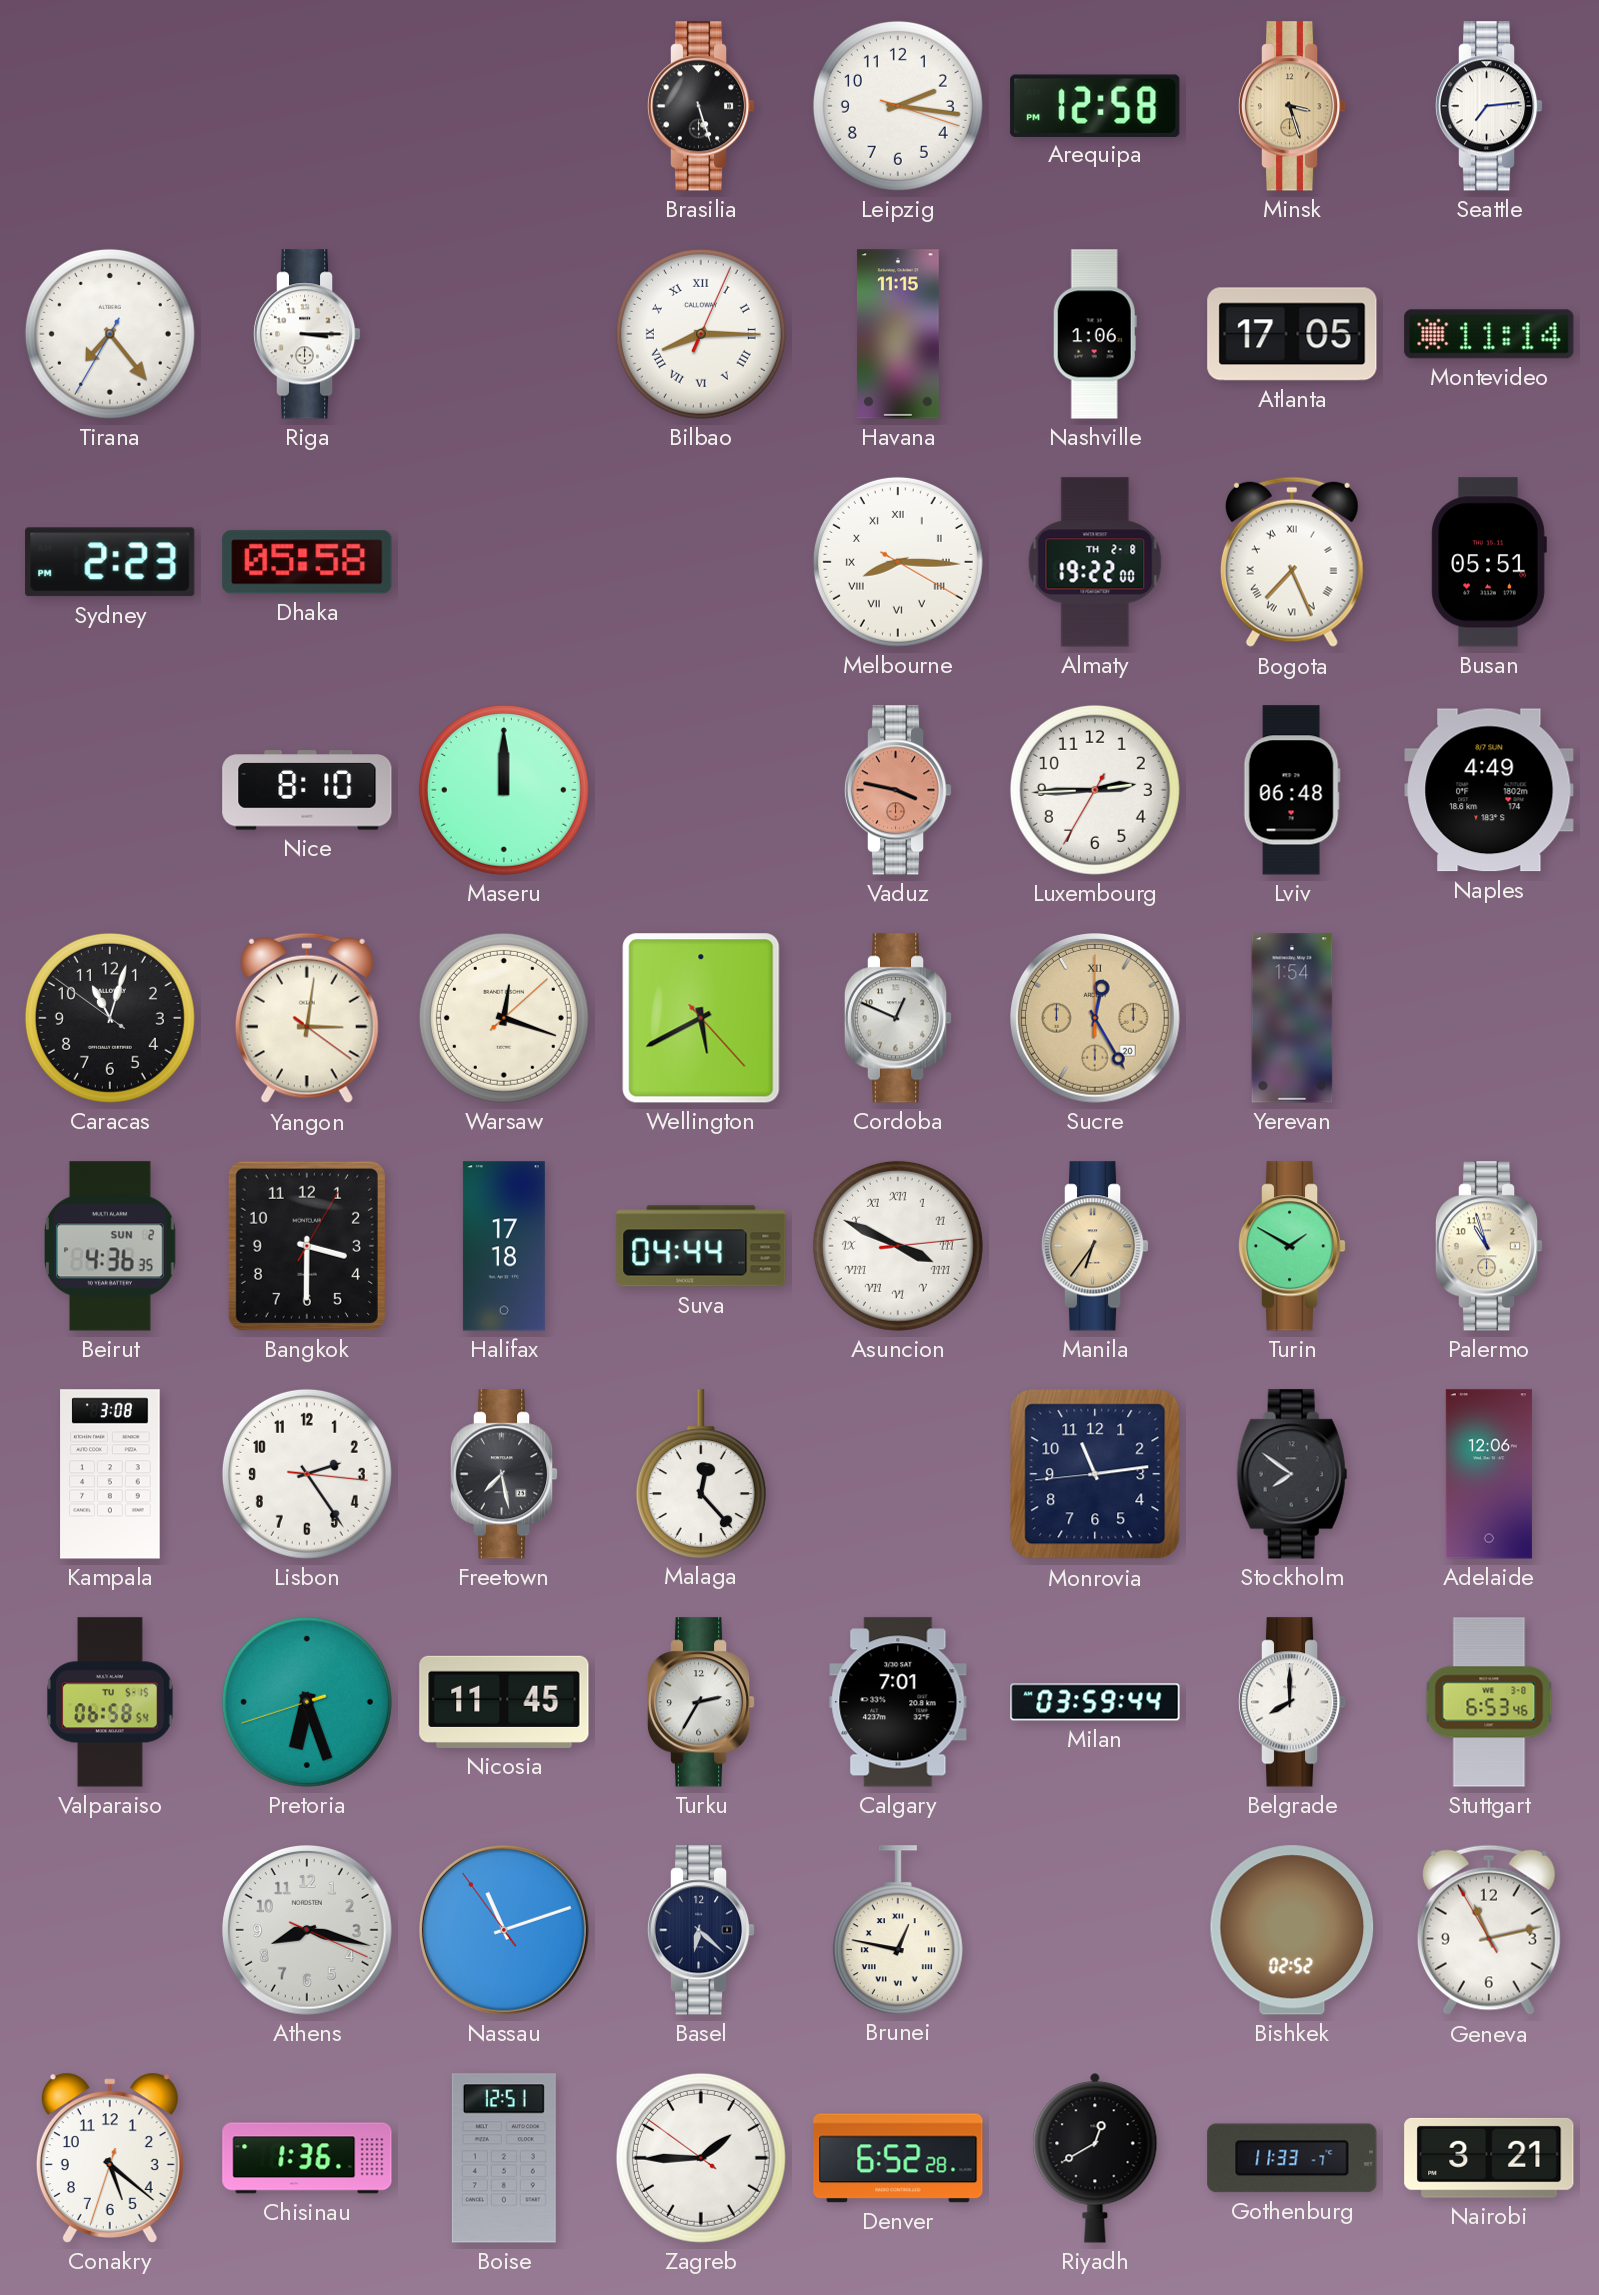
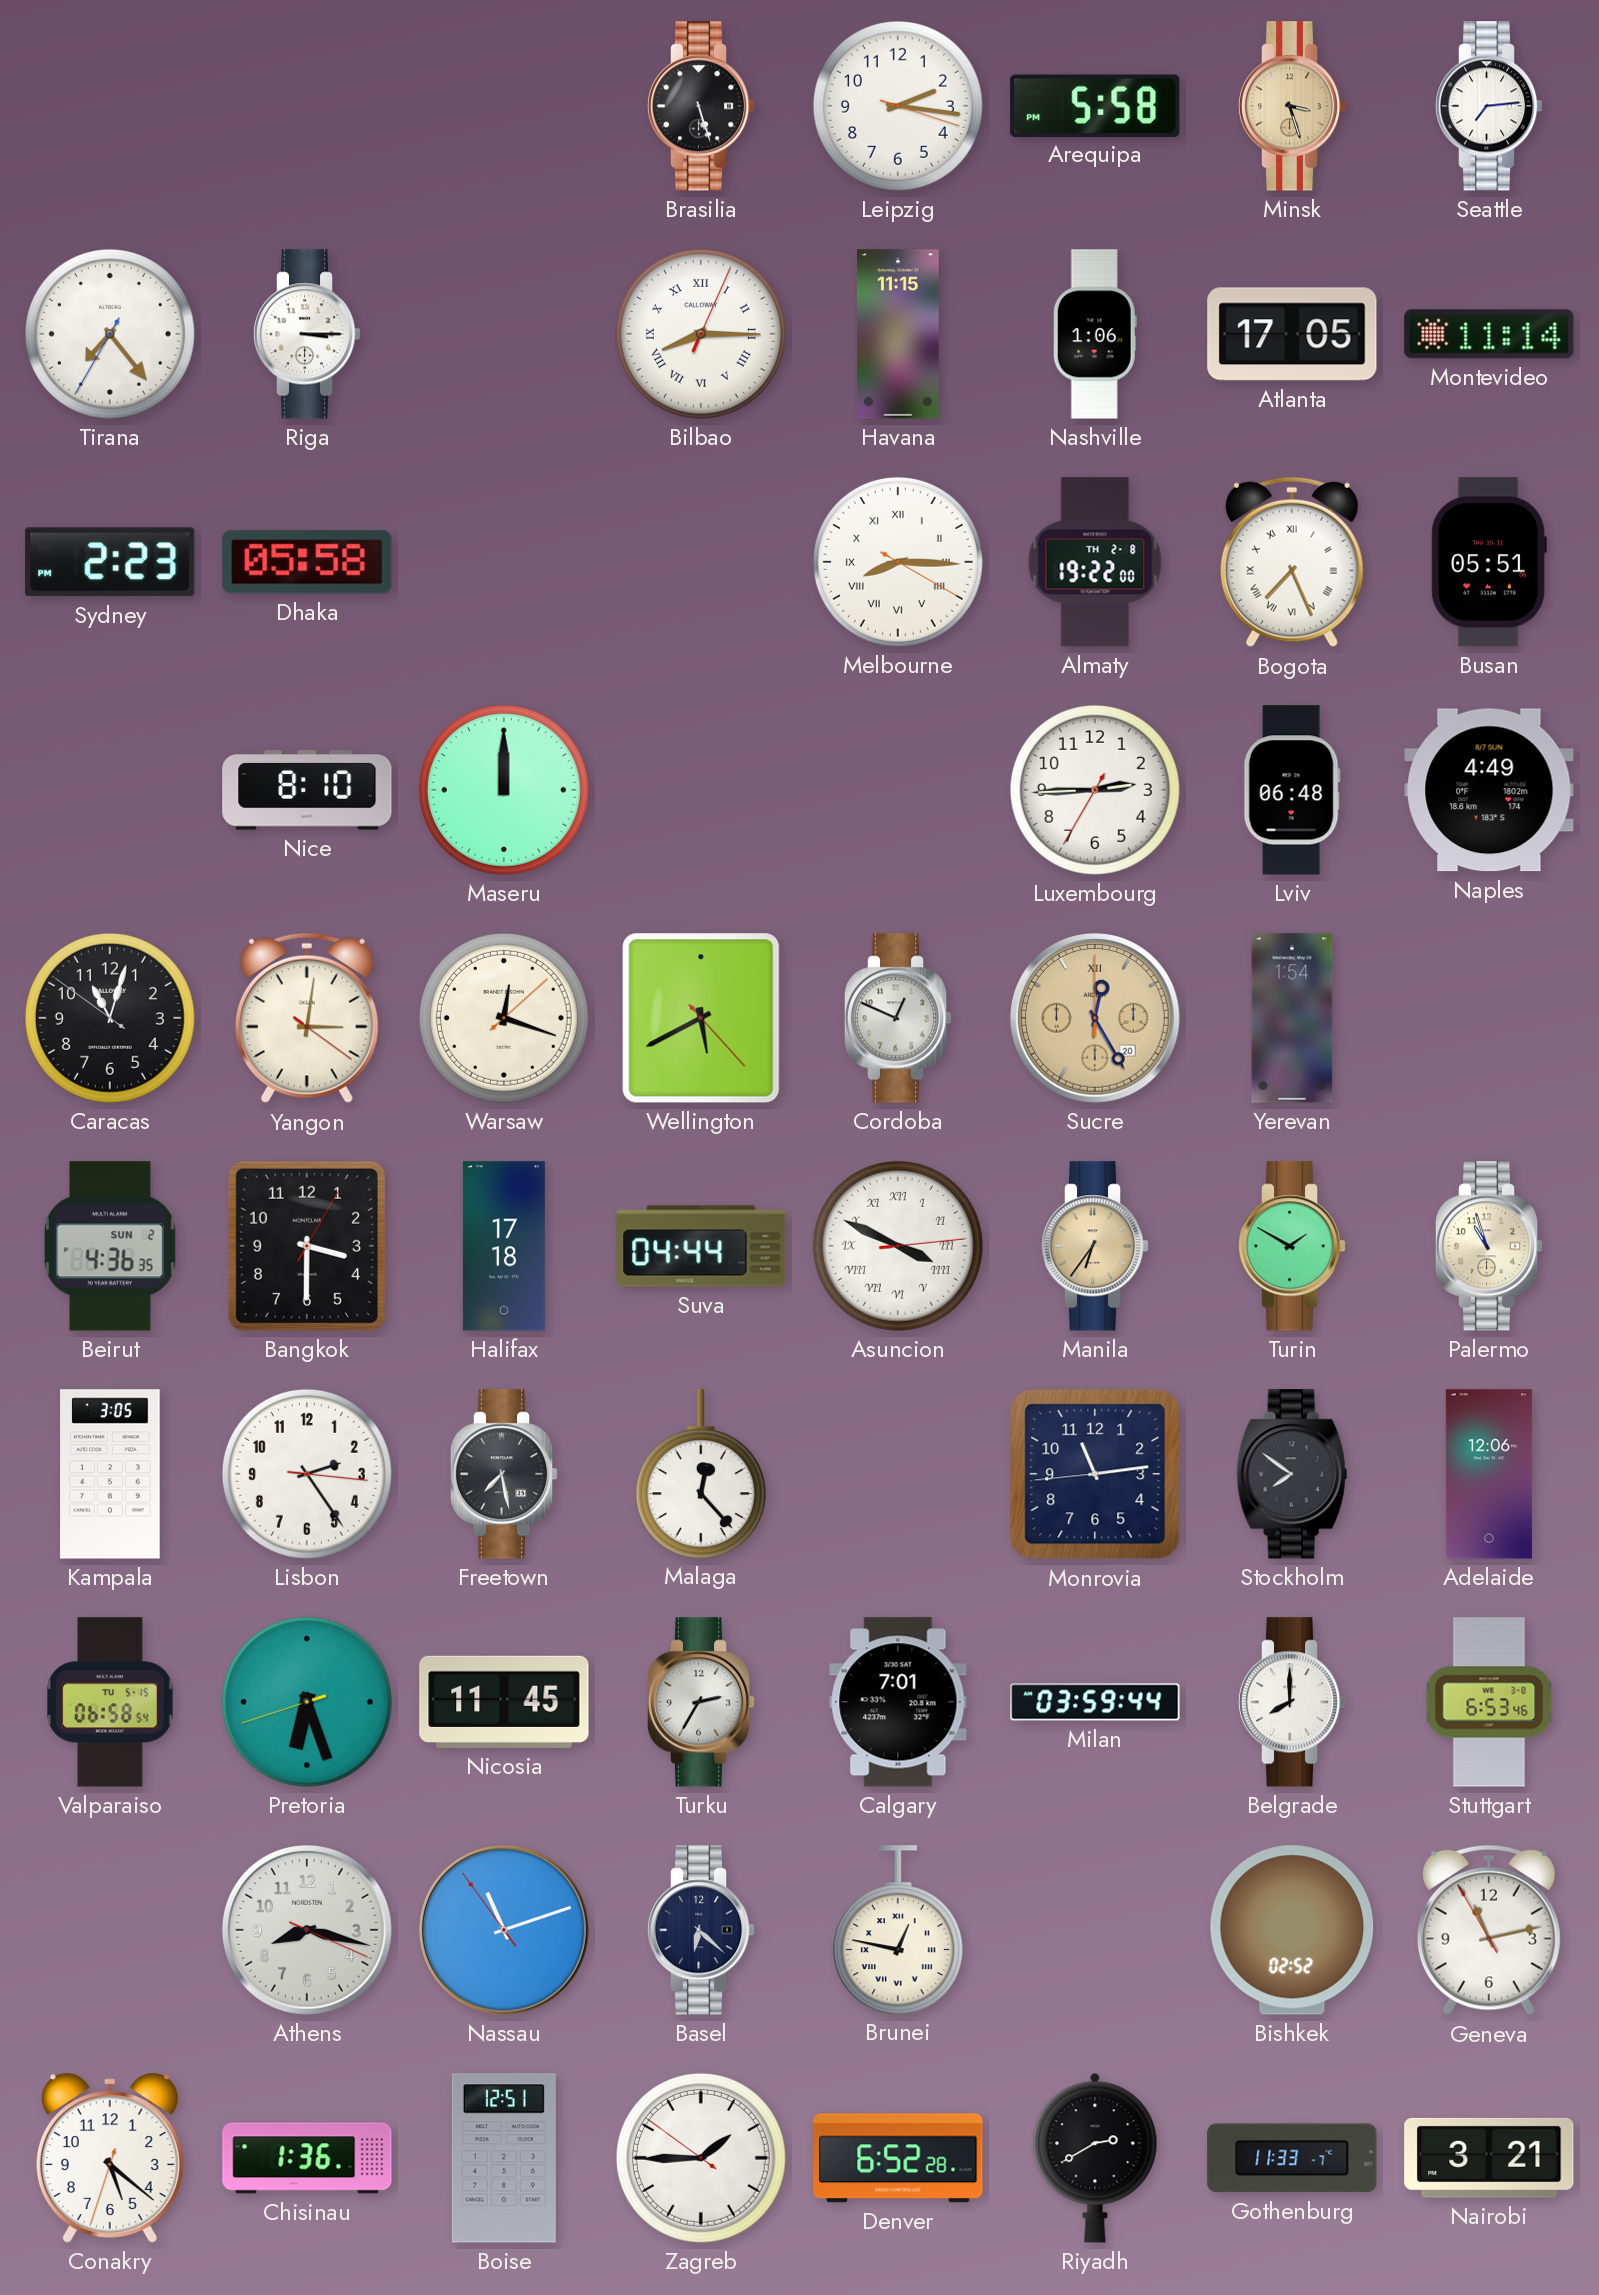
Arequipa: 12:58 -> 5:58
Vaduz: 3:47 -> none
Kampala: 3:08 -> 3:05
Riyadh: 12:40 -> 2:40
